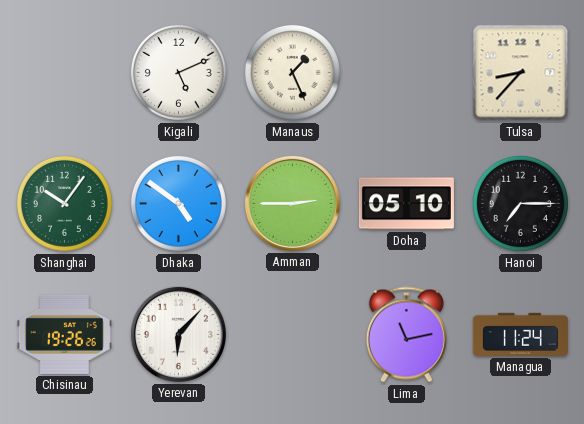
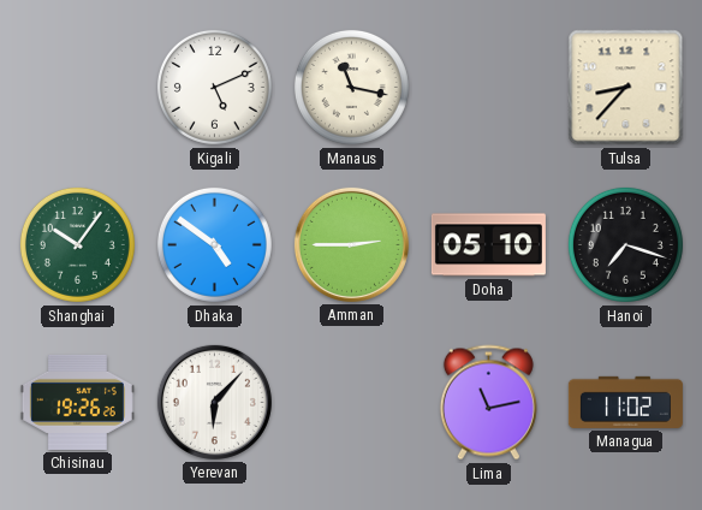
Manaus: 1:26 -> 11:17
Hanoi: 7:15 -> 7:18
Managua: 11:24 -> 11:02
